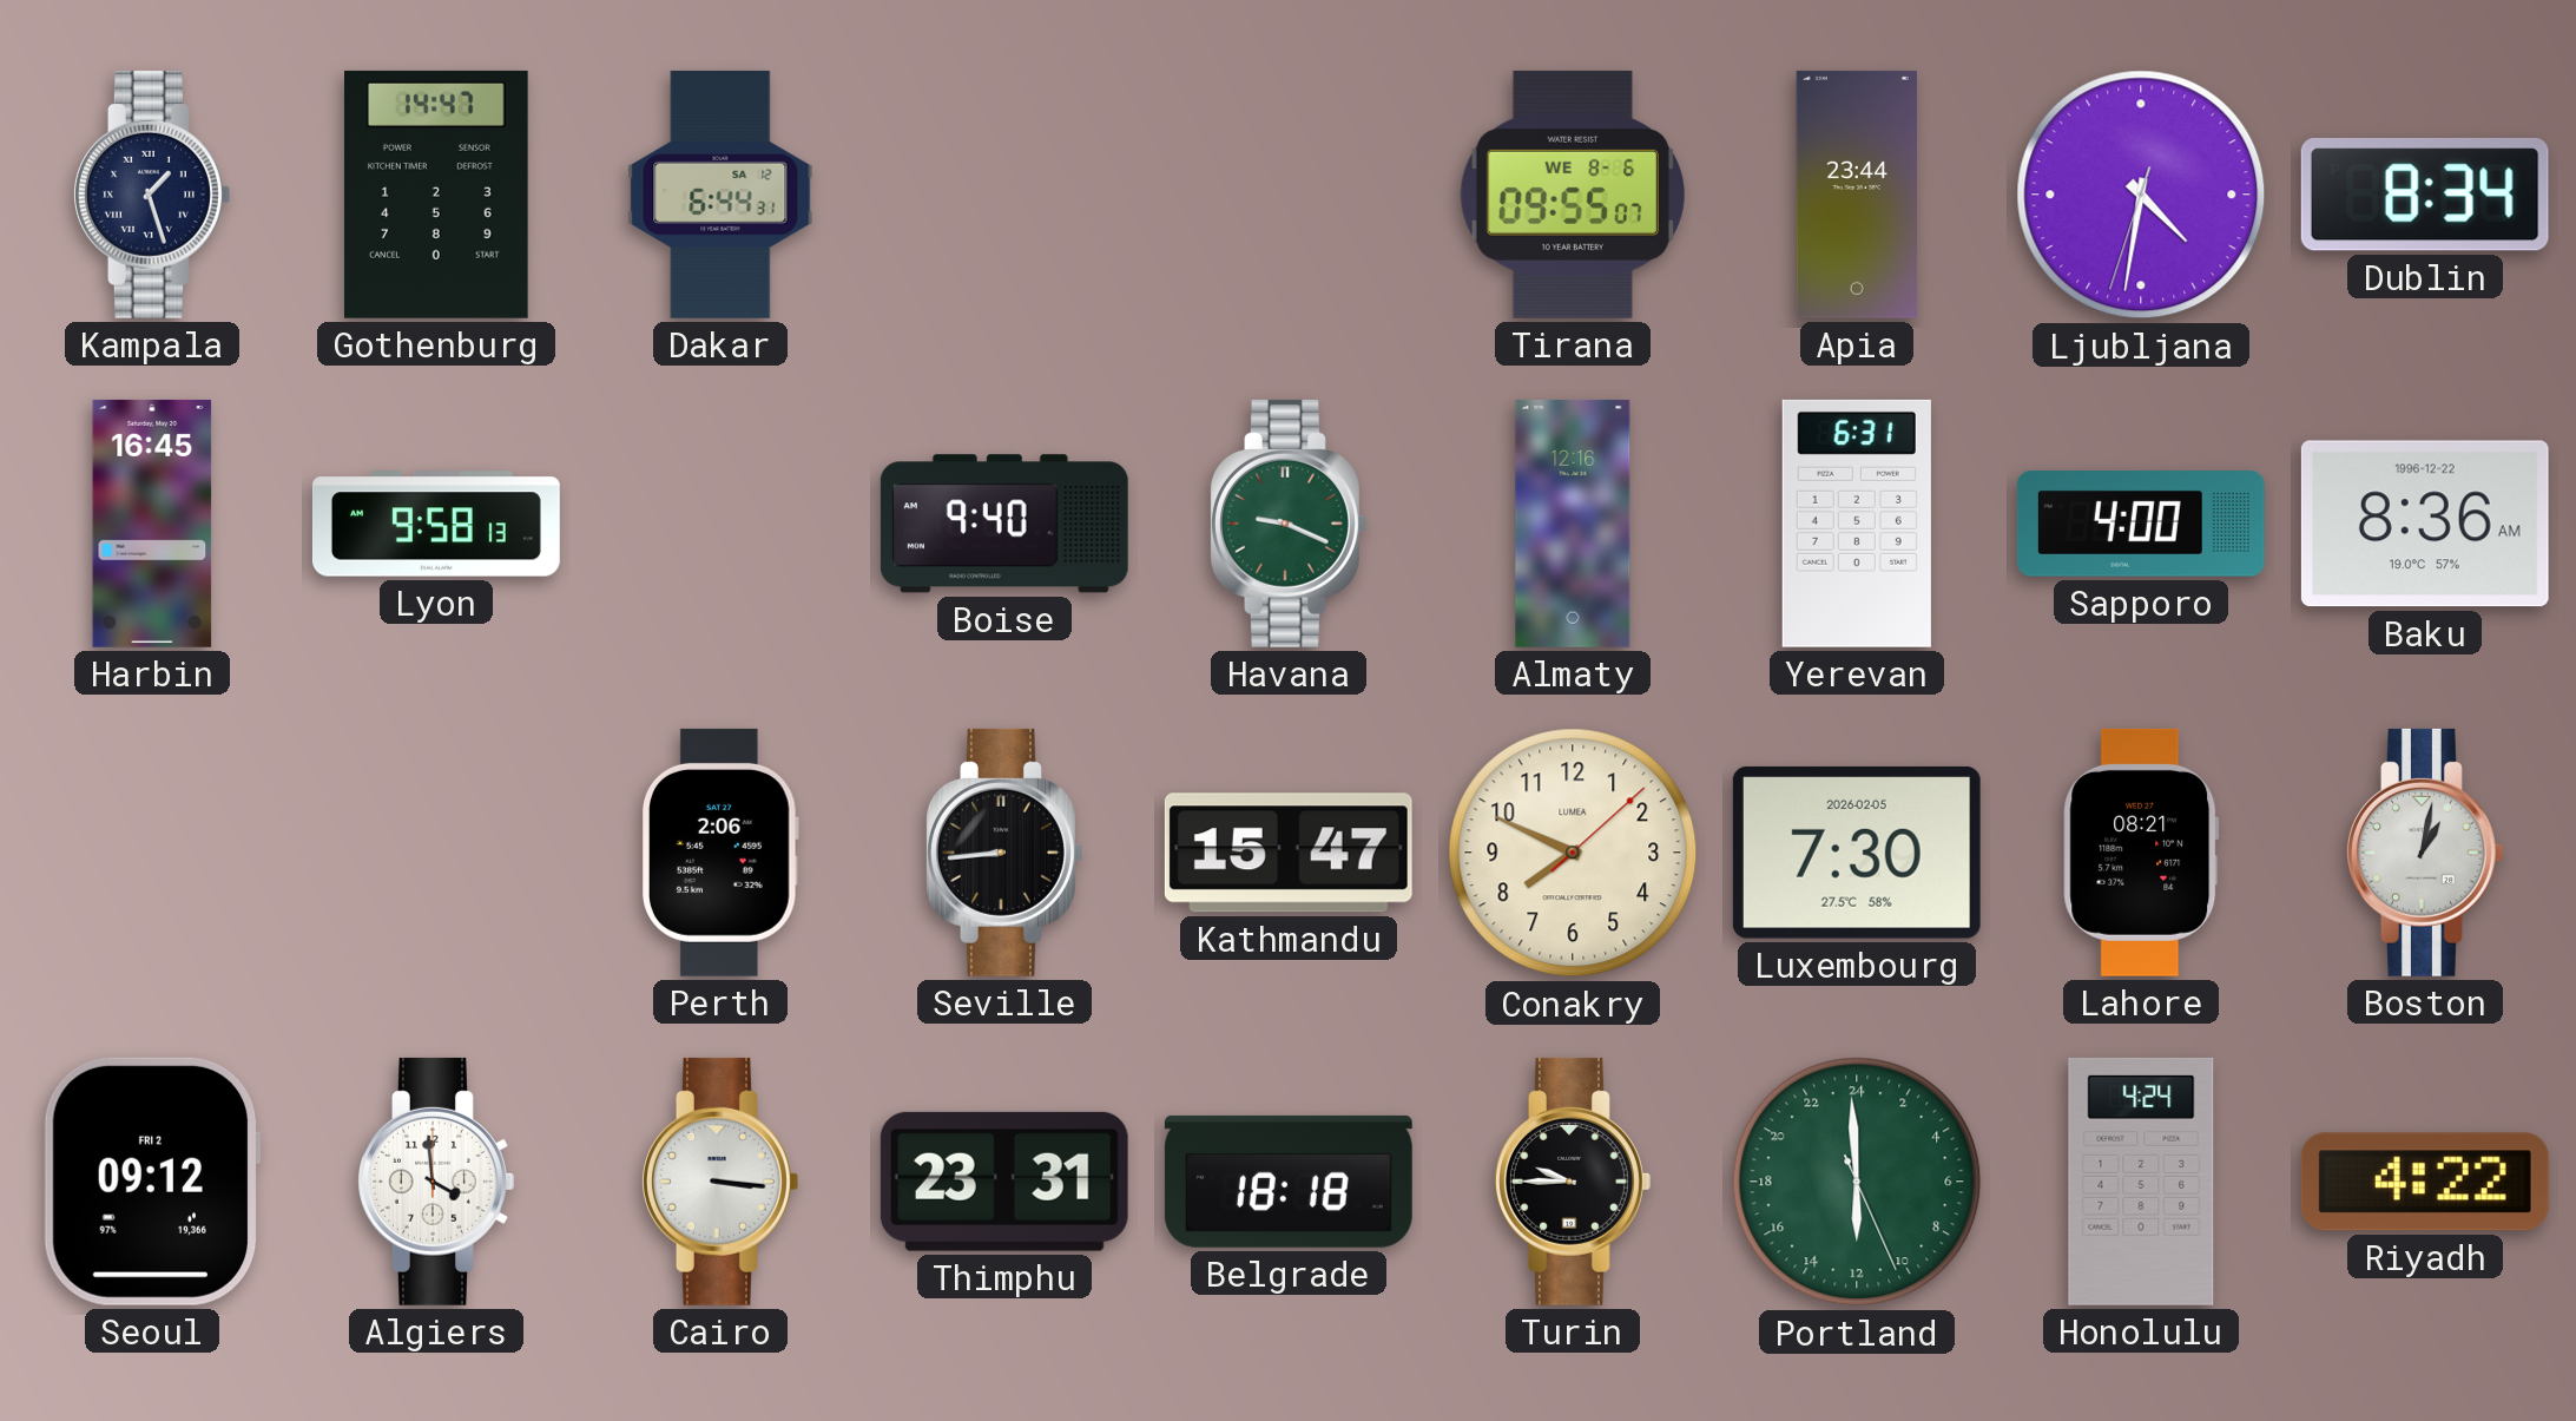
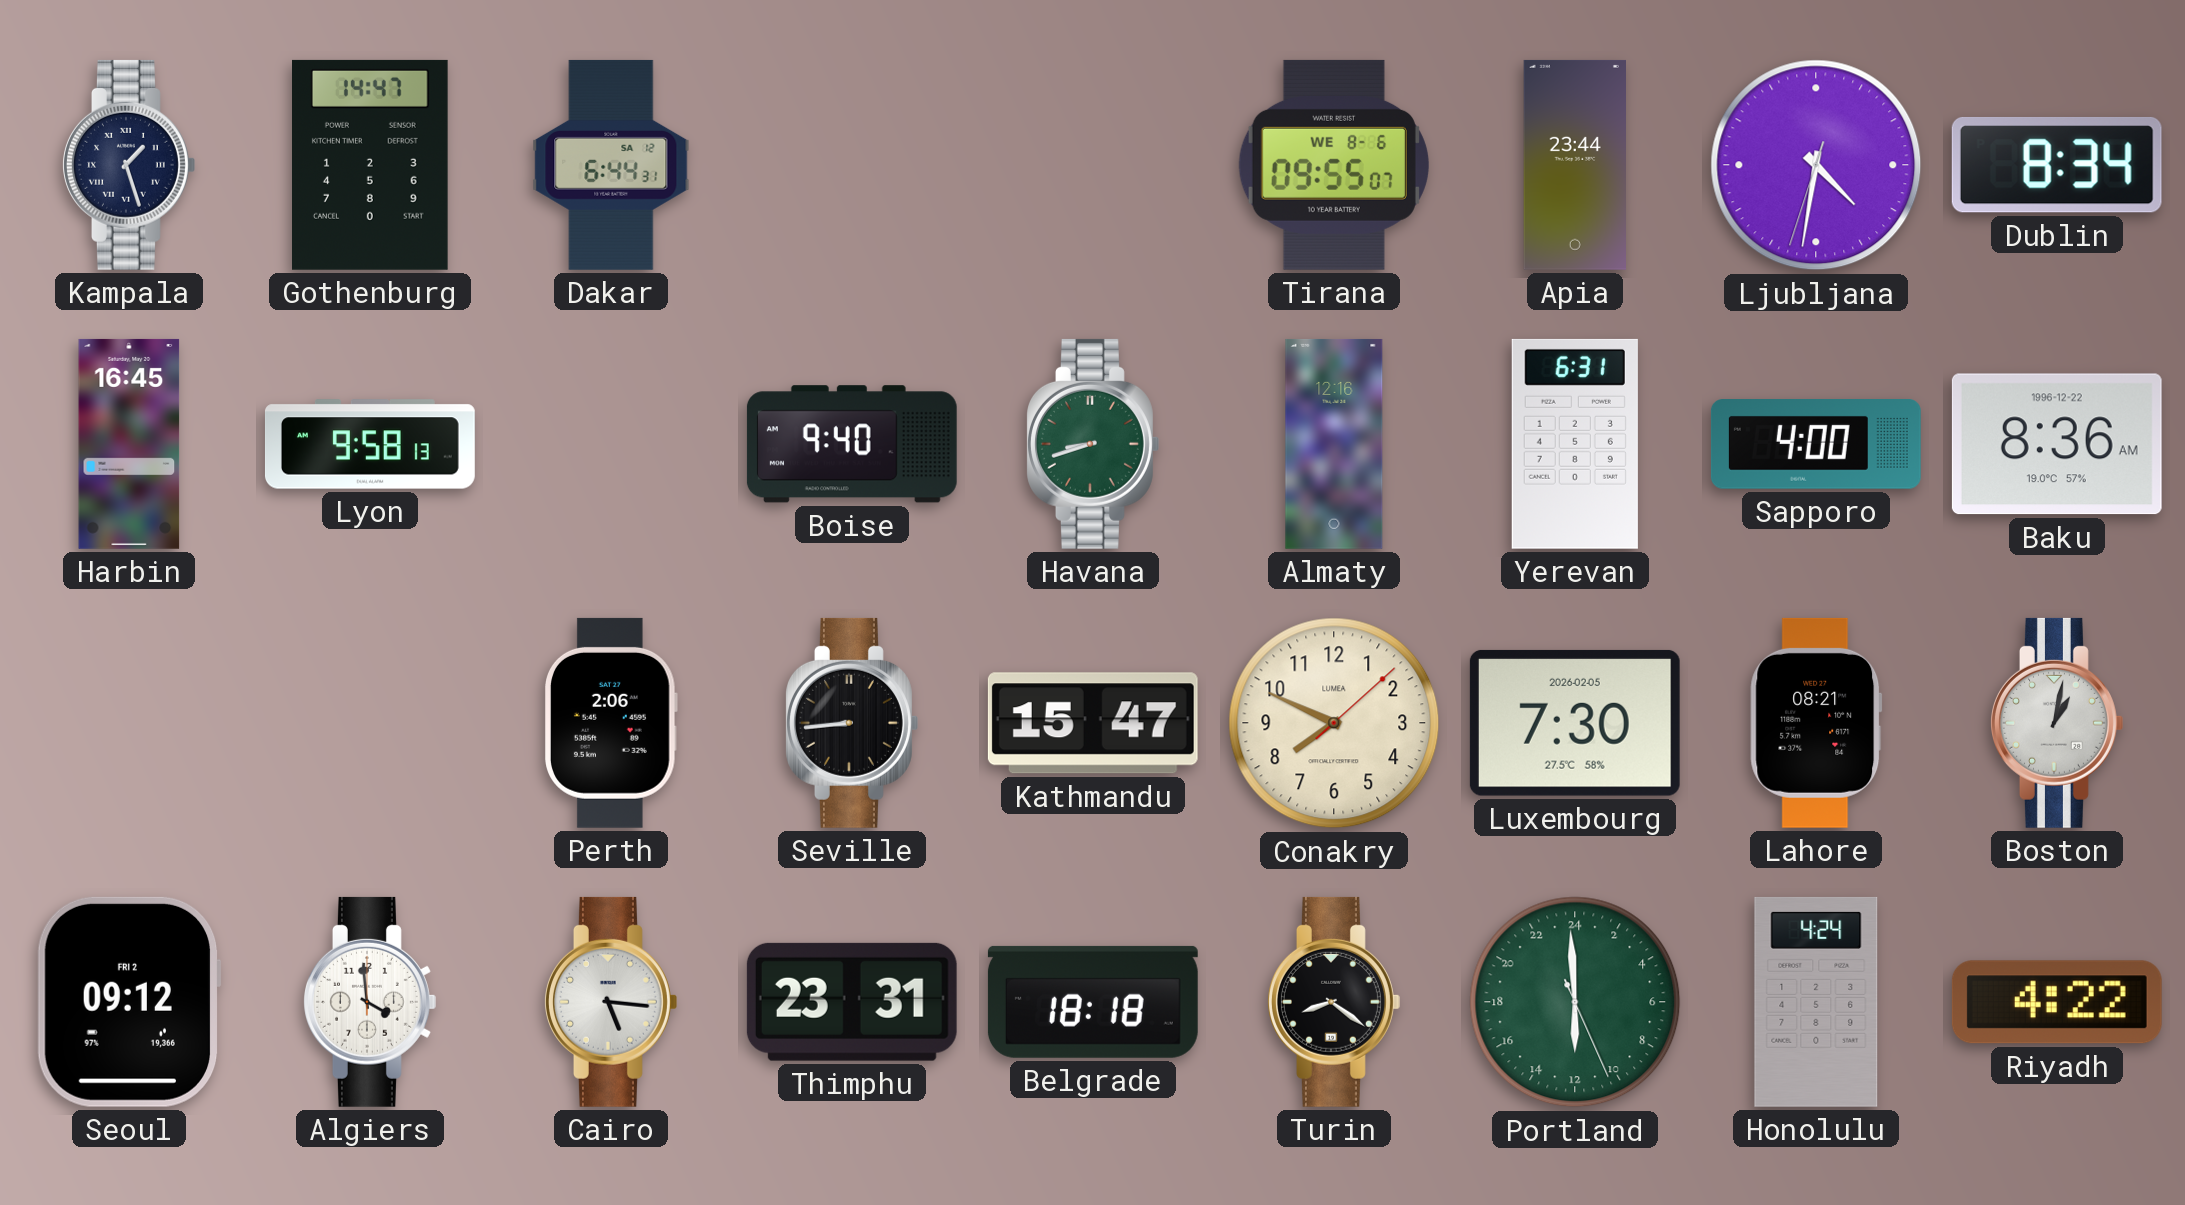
Havana: 9:19 -> 8:42
Cairo: 3:16 -> 5:16
Turin: 9:45 -> 8:21
